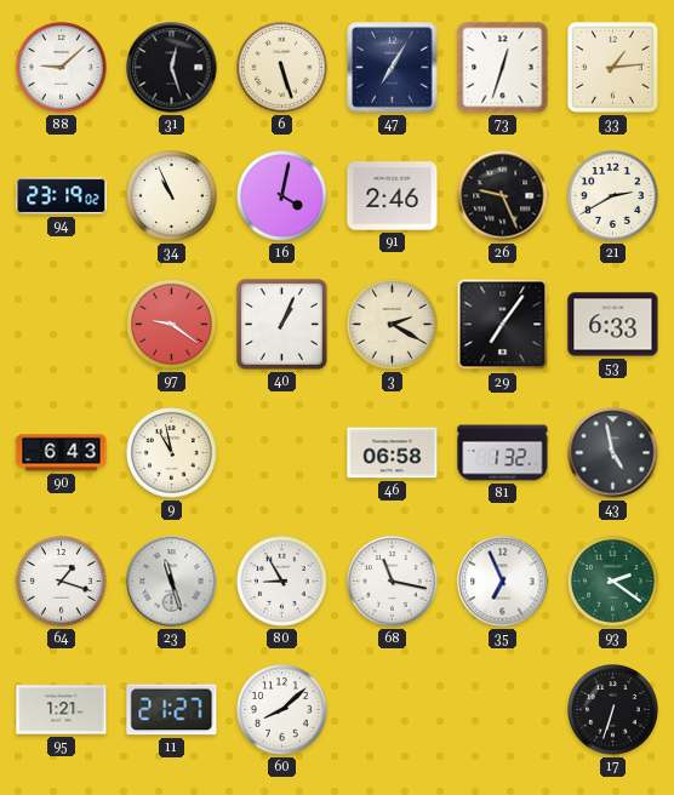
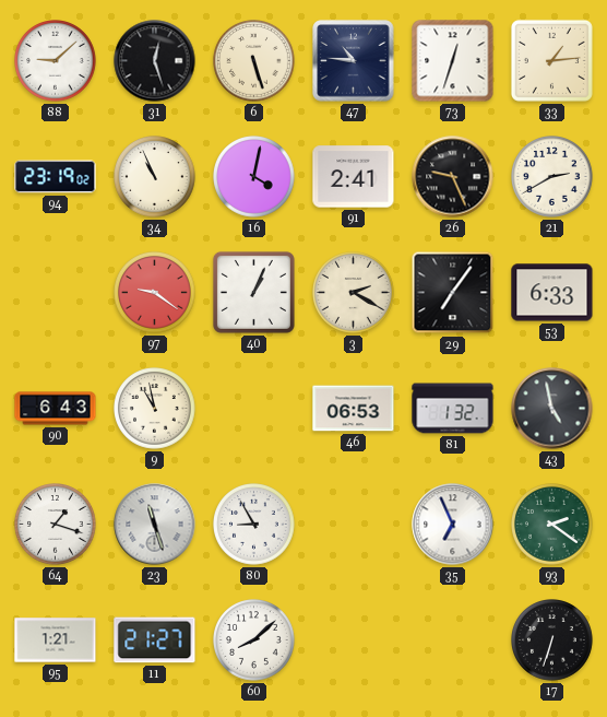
47: 7:05 -> 10:46
91: 2:46 -> 2:41
46: 06:58 -> 06:53
68: 11:17 -> none
